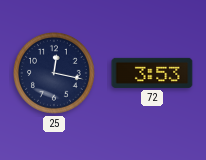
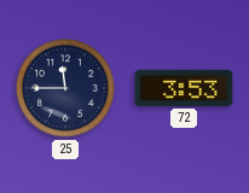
25: 12:17 -> 11:45
